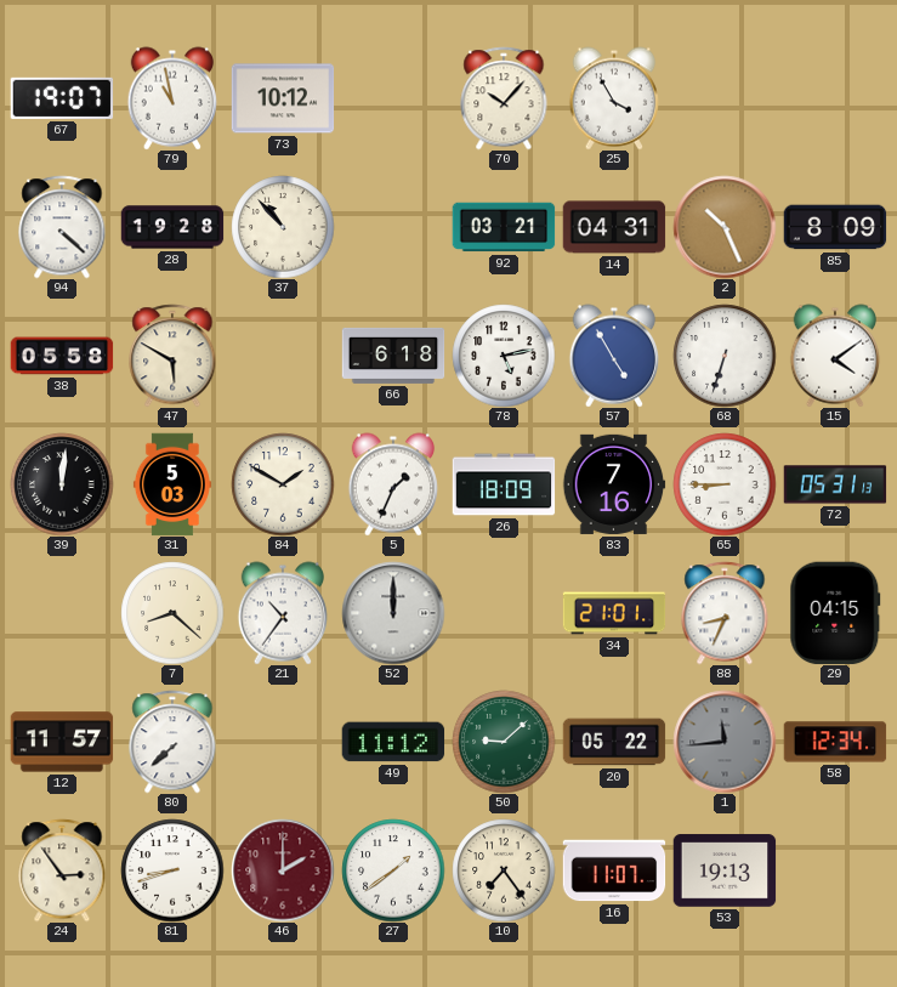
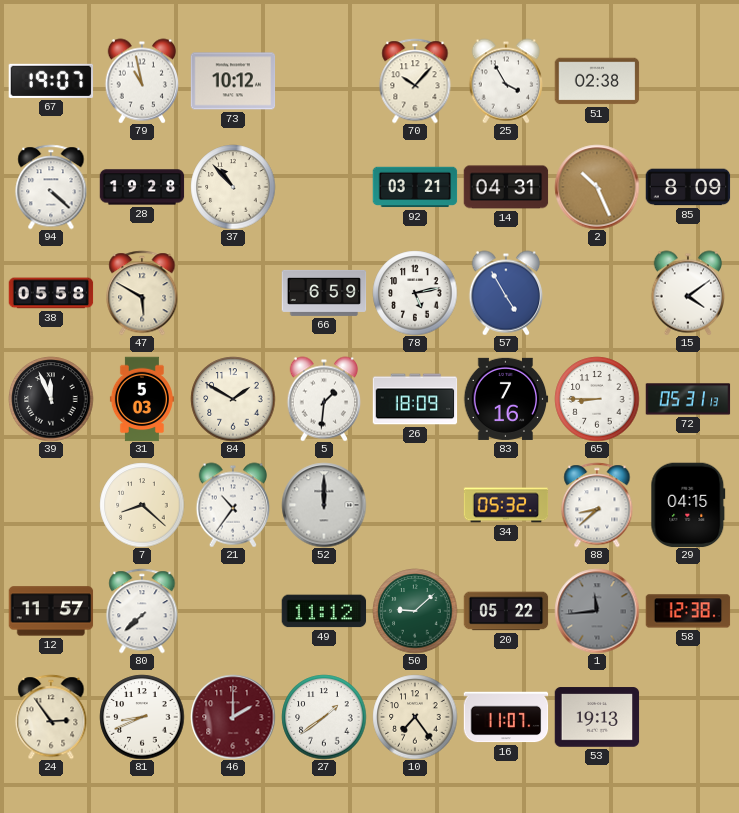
51: none -> 02:38
66: 6:18 -> 6:59
68: 6:33 -> none
39: 12:01 -> 11:56
5: 1:34 -> 1:31
34: 21:01 -> 05:32
88: 8:34 -> 8:38
58: 12:34 -> 12:38
81: 8:42 -> 8:41
